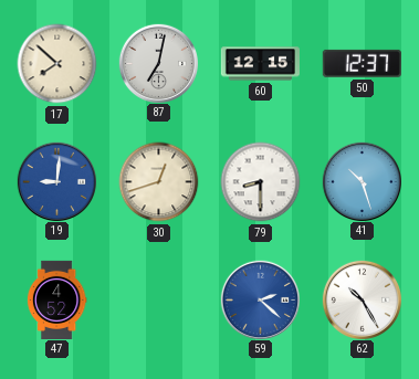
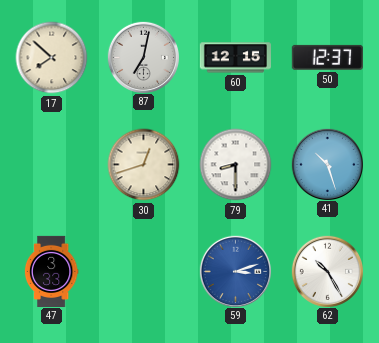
19: 9:01 -> none
47: 4:52 -> 3:33
59: 2:22 -> 3:12
